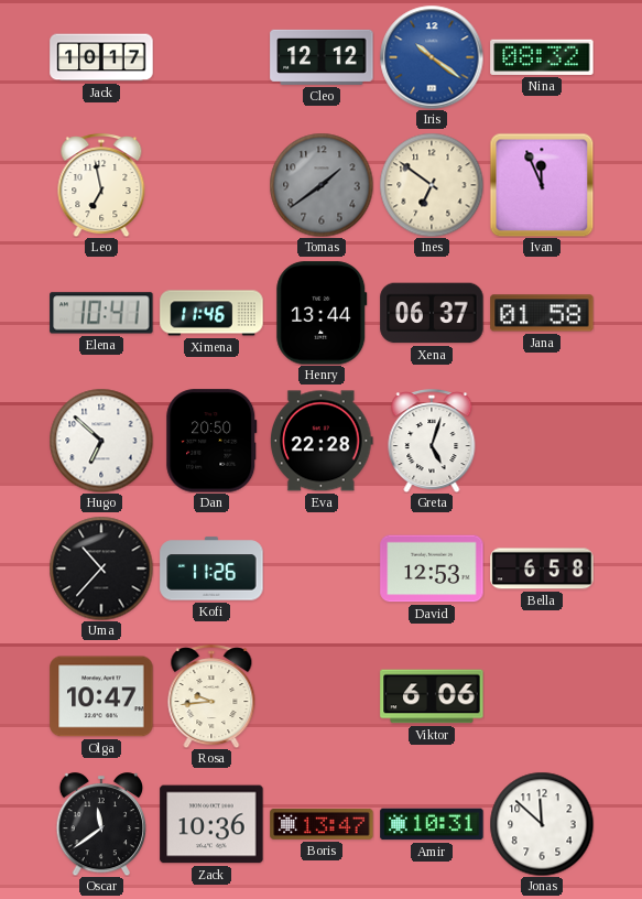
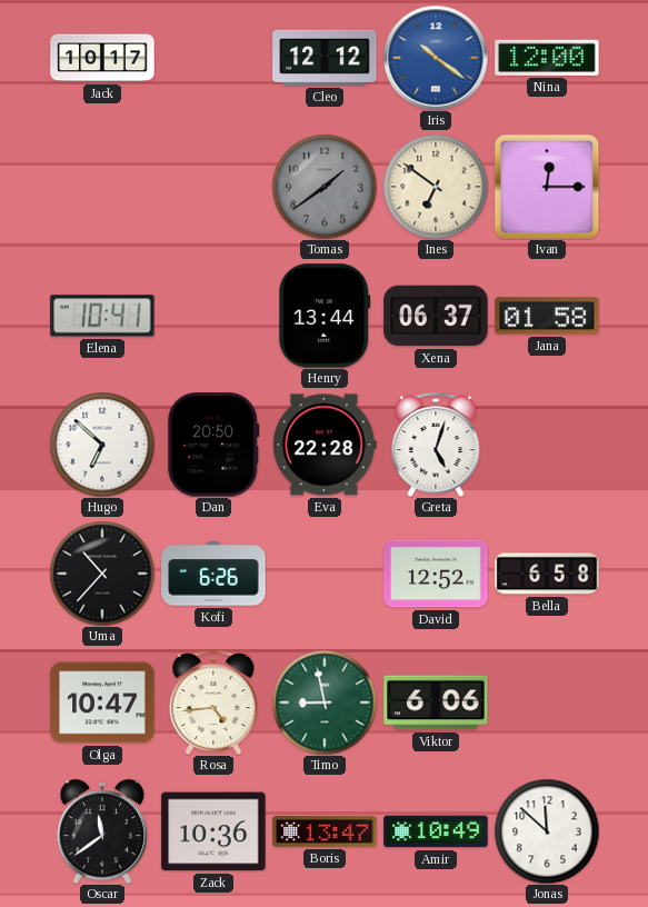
Nina: 08:32 -> 12:00
Leo: 6:58 -> none
Ivan: 11:56 -> 12:15
Ximena: 11:46 -> none
Kofi: 11:26 -> 6:26
David: 12:53 -> 12:52
Rosa: 9:44 -> 4:44
Timo: none -> 8:58
Amir: 10:31 -> 10:49
